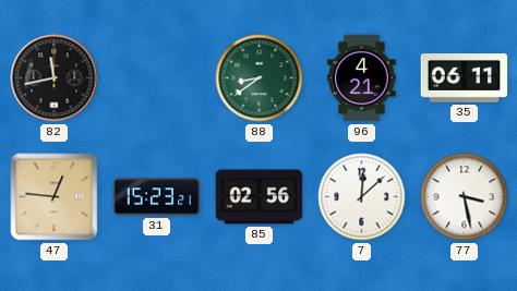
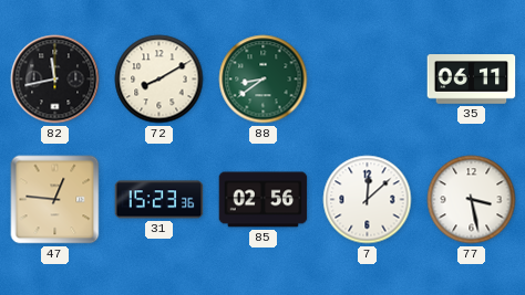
72: none -> 8:10
96: 4:21 -> none
31: 15:23:21 -> 15:23:36
